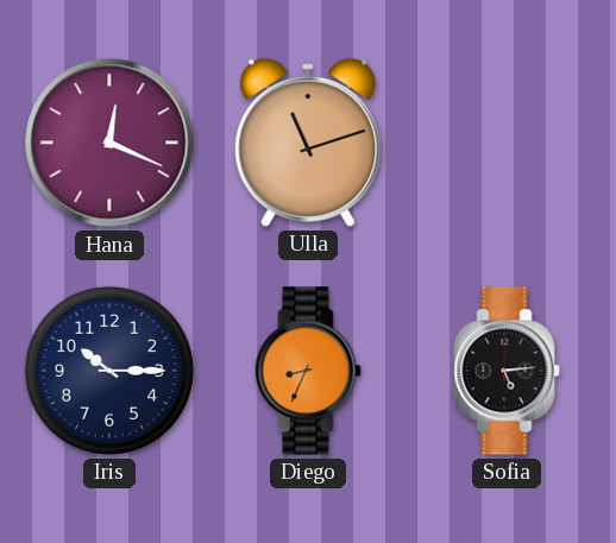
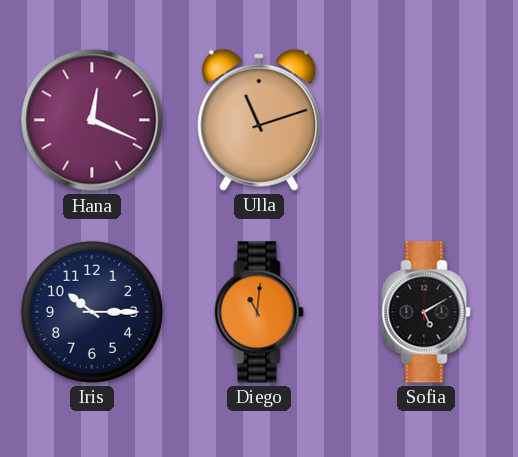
Diego: 8:34 -> 11:01
Sofia: 5:14 -> 5:10
